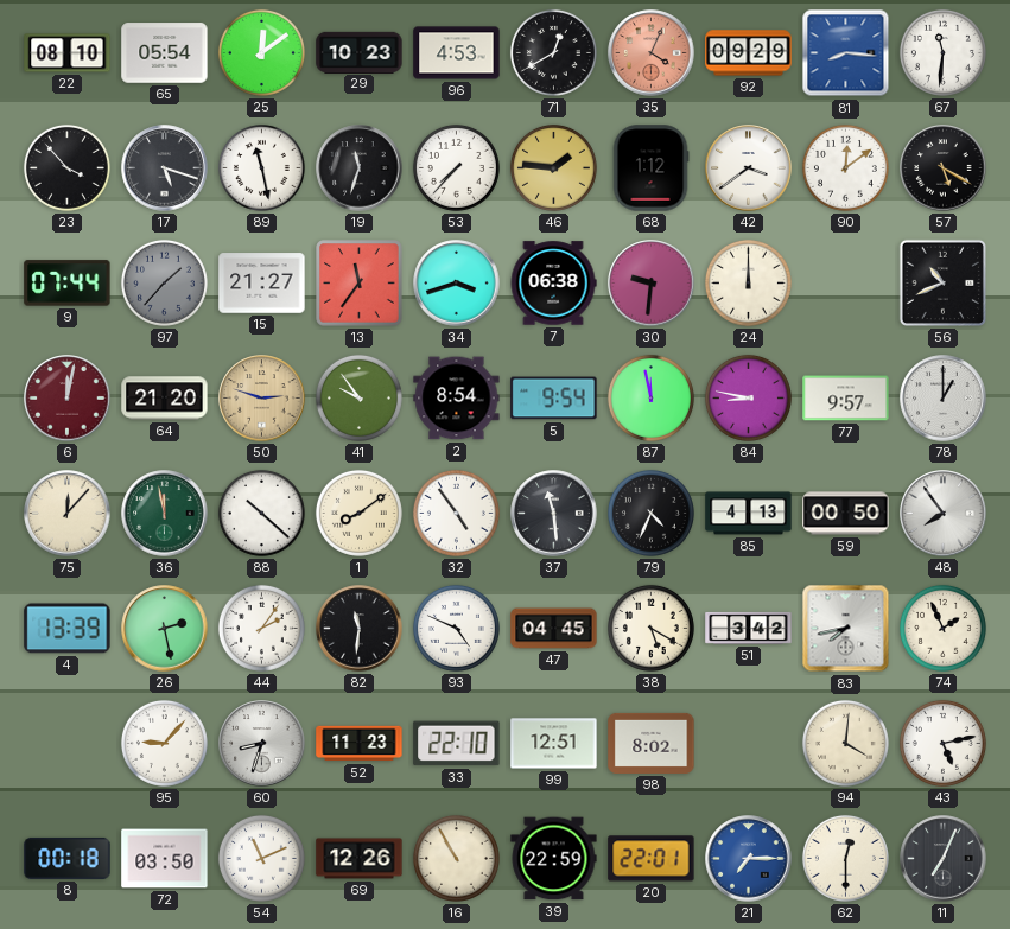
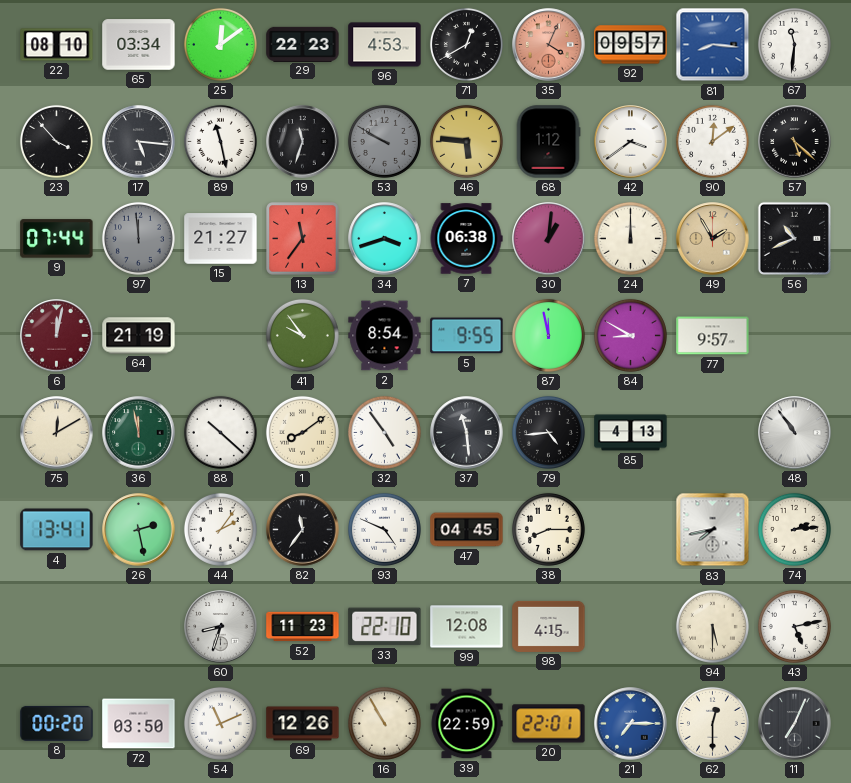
65: 05:54 -> 03:34
29: 10:23 -> 22:23
92: 09:29 -> 09:57
17: 5:18 -> 5:16
53: 7:37 -> 9:50
53 dial: white -> grey
46: 1:46 -> 5:46
57: 5:20 -> 5:22
97: 1:37 -> 11:59
30: 9:31 -> 1:01
49: none -> 1:55
64: 21:20 -> 21:19
50: 2:48 -> none
5: 9:54 -> 9:55
84: 8:47 -> 8:50
78: 1:00 -> none
75: 12:07 -> 12:10
79: 4:34 -> 4:44
59: 00:50 -> none
48: 7:54 -> 10:54
4: 13:39 -> 13:41
82: 11:31 -> 11:36
38: 5:20 -> 8:15
51: 3:42 -> none
74: 1:56 -> 2:14
95: 9:07 -> none
99: 12:51 -> 12:08
98: 8:02 -> 4:15
94: 4:01 -> 5:30
8: 00:18 -> 00:20
